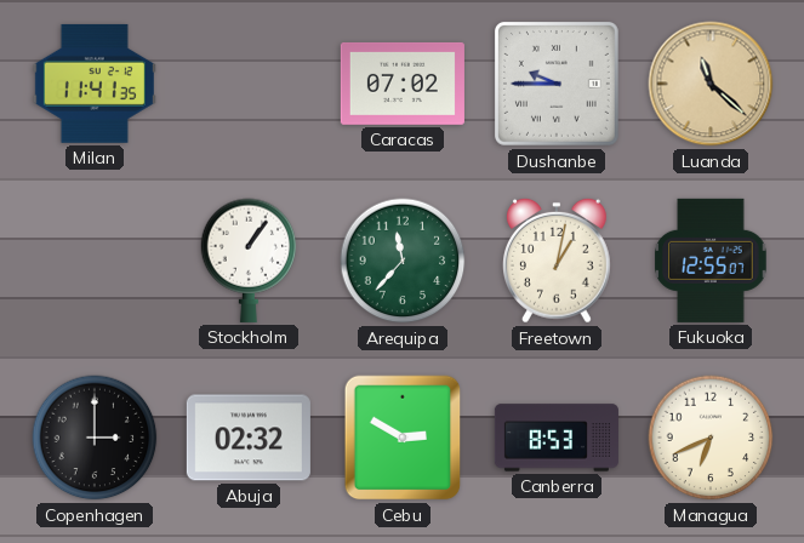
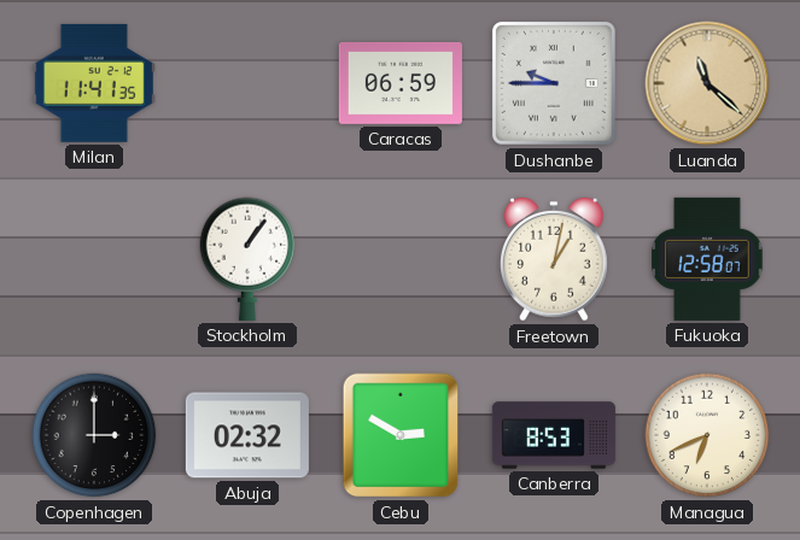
Caracas: 07:02 -> 06:59
Arequipa: 11:37 -> none
Fukuoka: 12:55 -> 12:58
